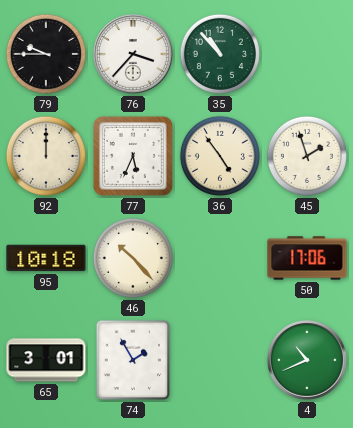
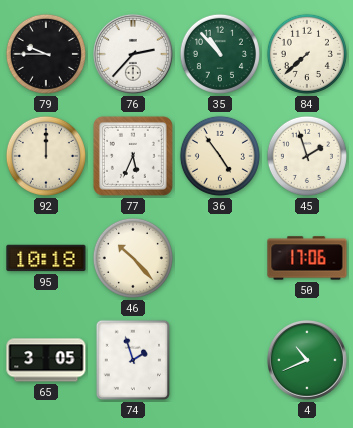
76: 3:37 -> 2:37
84: none -> 7:38
65: 3:01 -> 3:05
74: 1:55 -> 1:57
